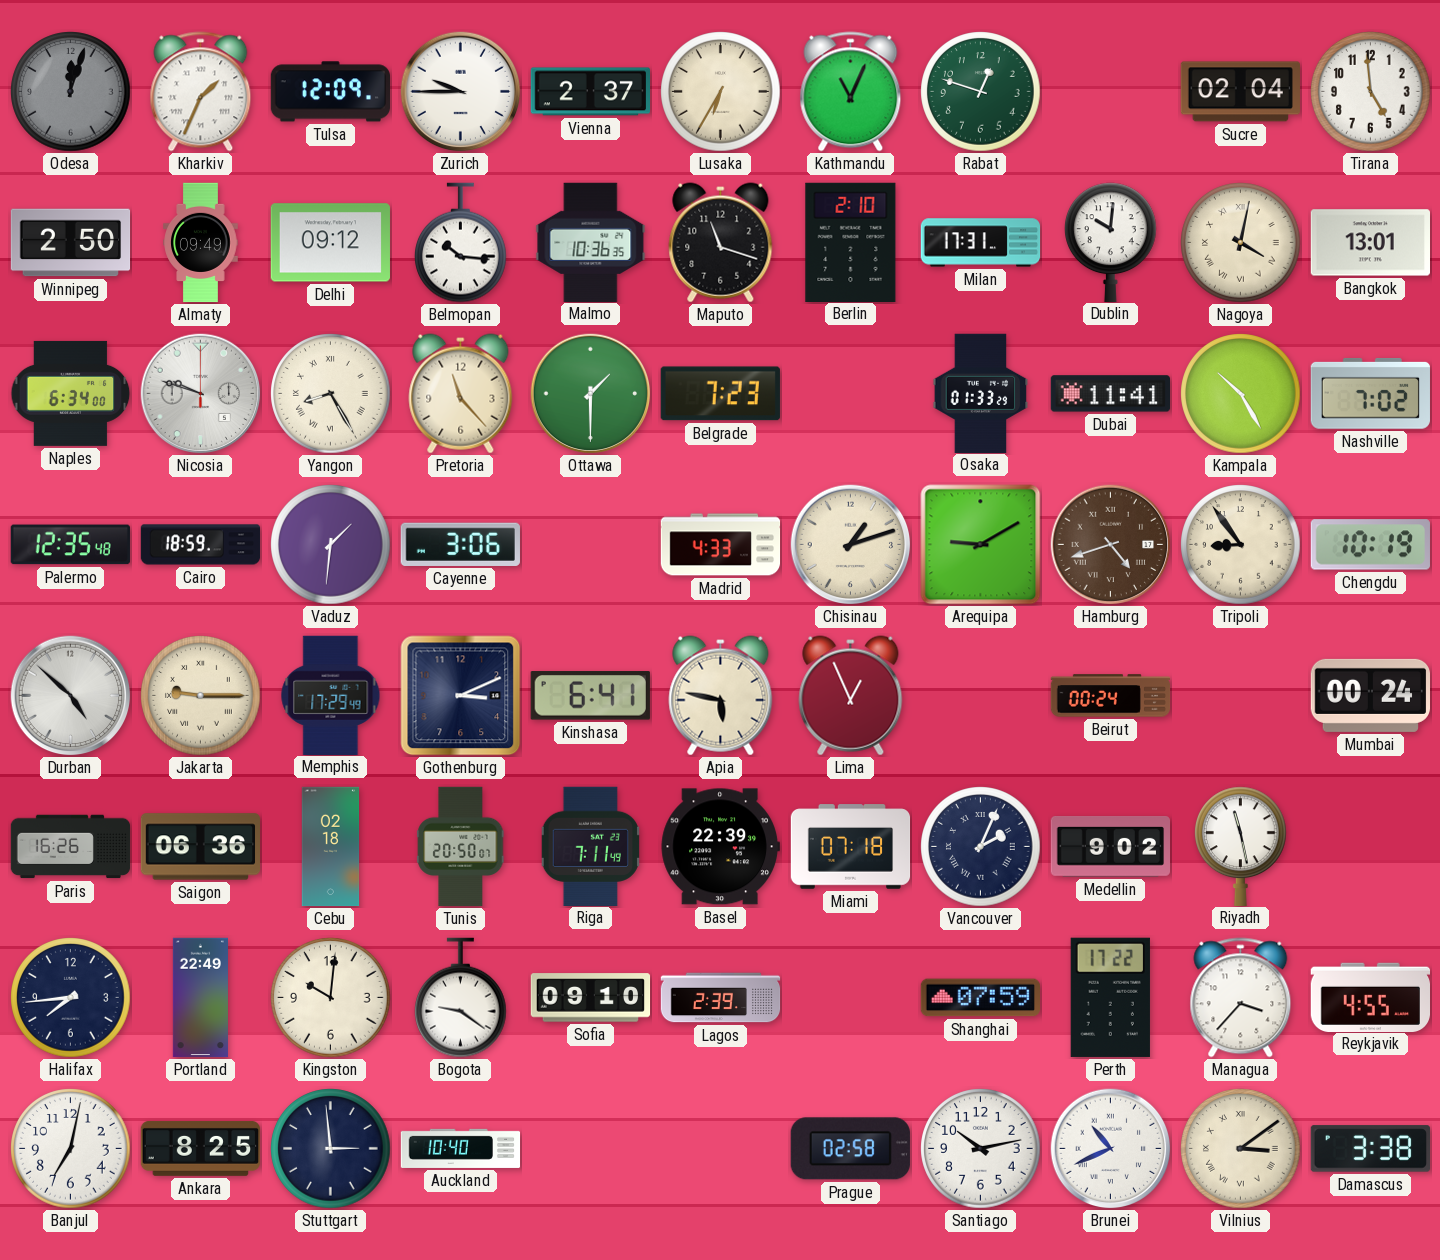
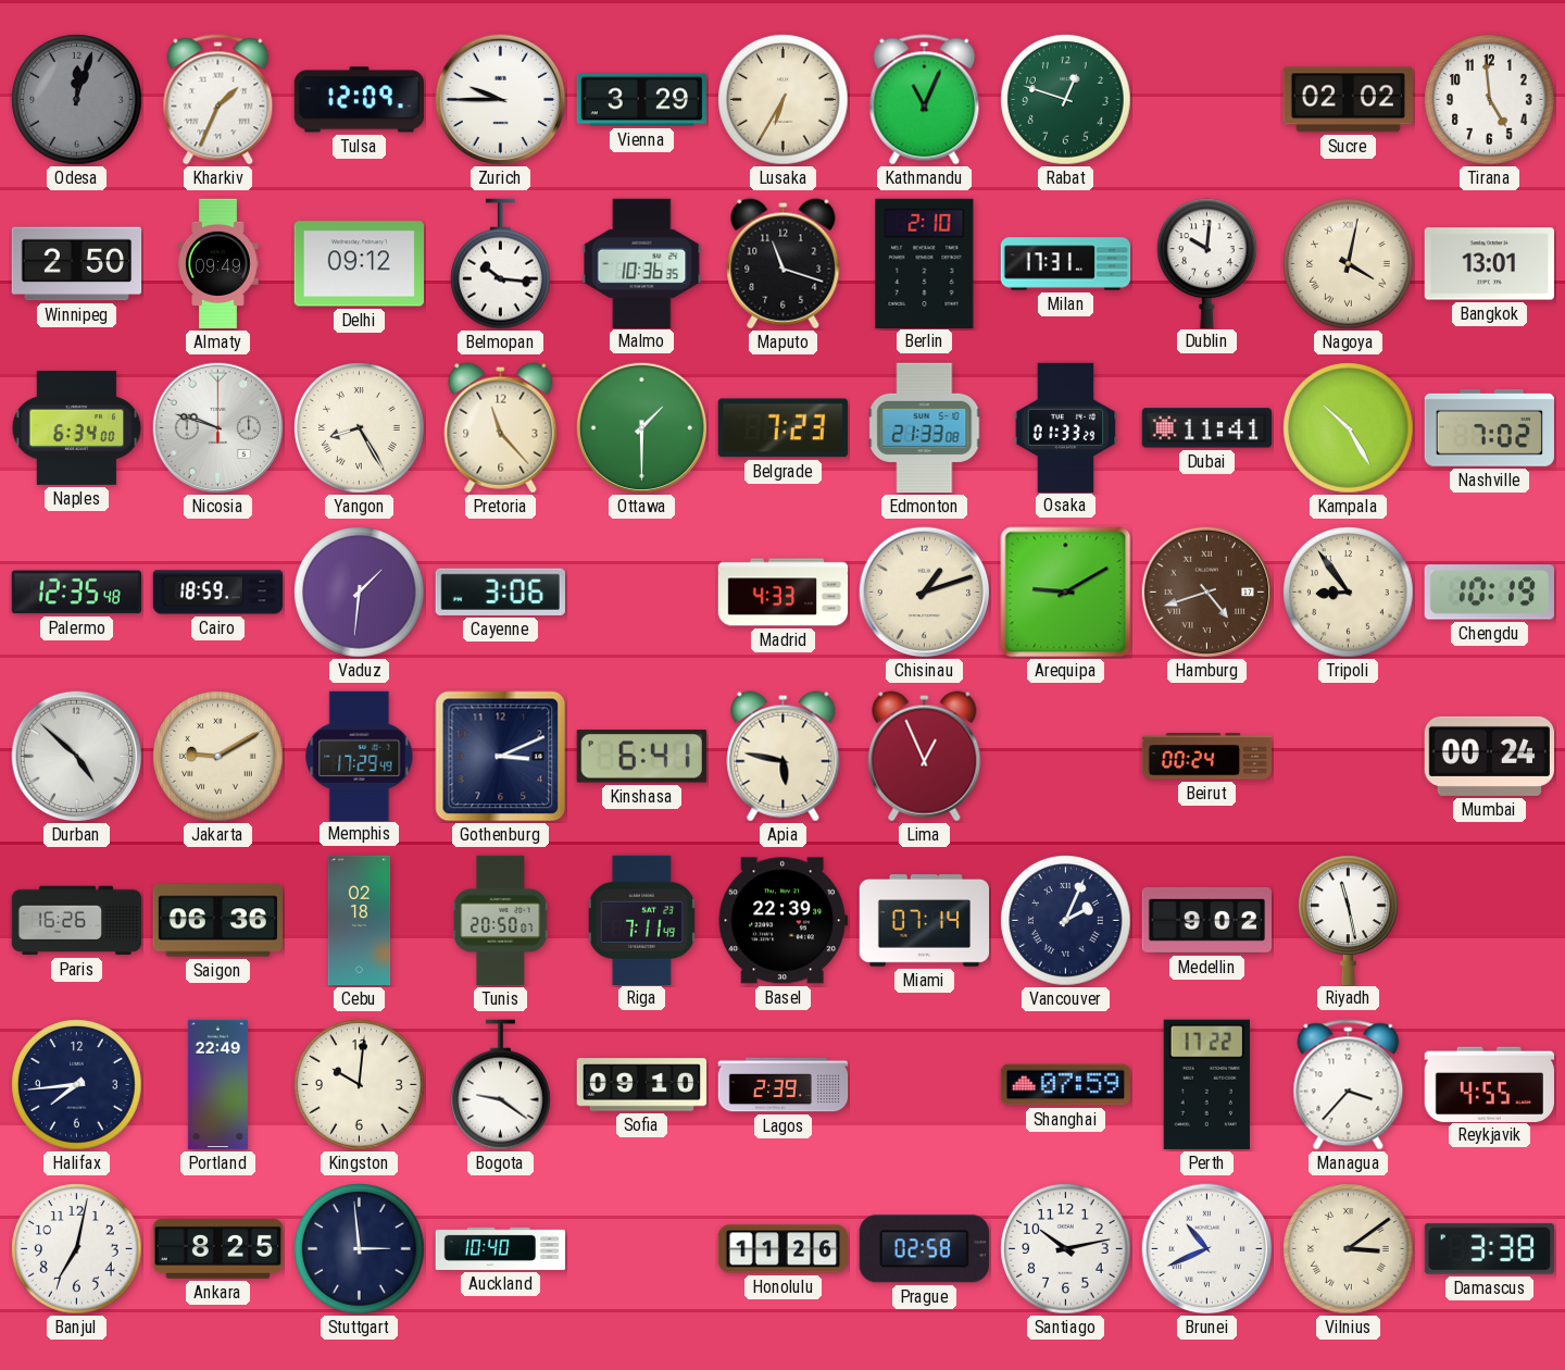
Vienna: 2:37 -> 3:29
Sucre: 02:04 -> 02:02
Edmonton: none -> 21:33
Jakarta: 9:15 -> 9:10
Miami: 07:18 -> 07:14
Honolulu: none -> 11:26
